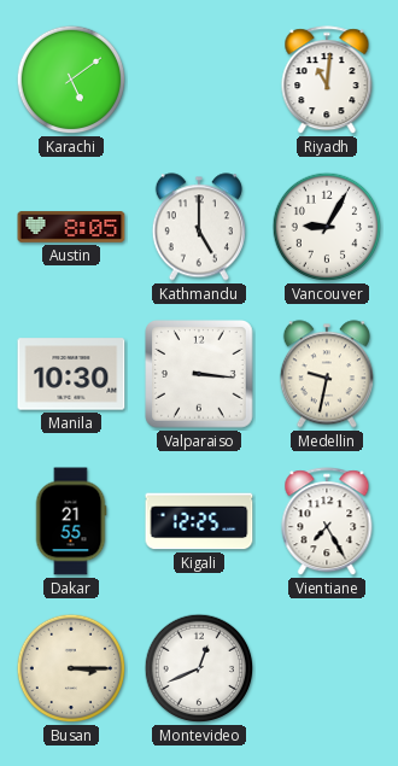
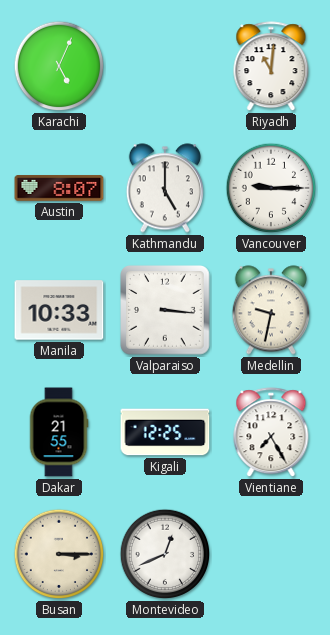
Karachi: 5:09 -> 5:04
Austin: 8:05 -> 8:07
Vancouver: 9:05 -> 9:15
Manila: 10:30 -> 10:33
